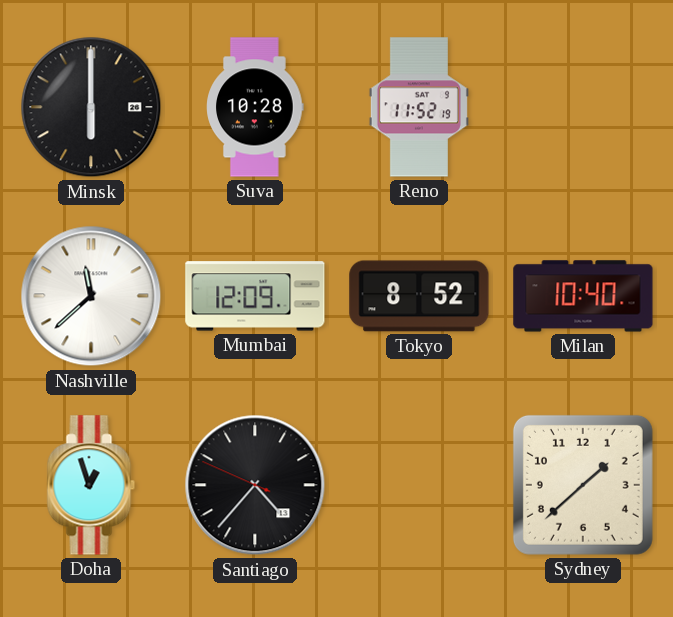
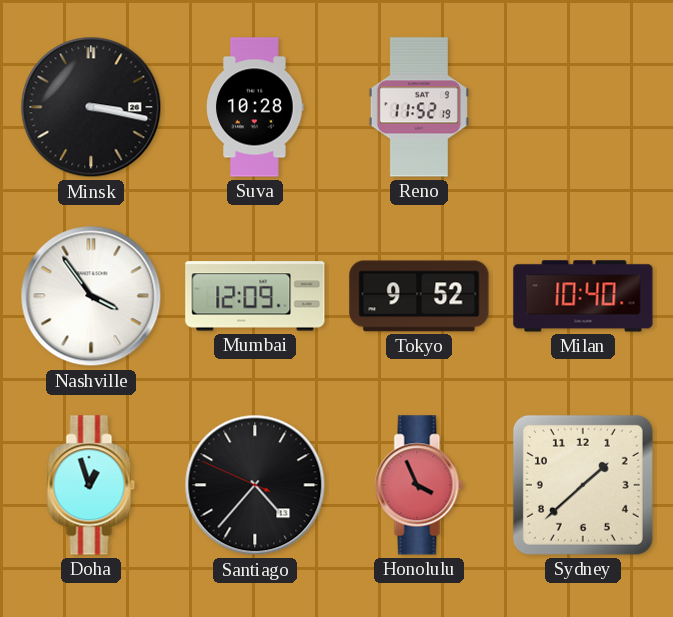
Minsk: 6:00 -> 3:17
Nashville: 11:38 -> 3:54
Tokyo: 8:52 -> 9:52
Honolulu: none -> 3:56
